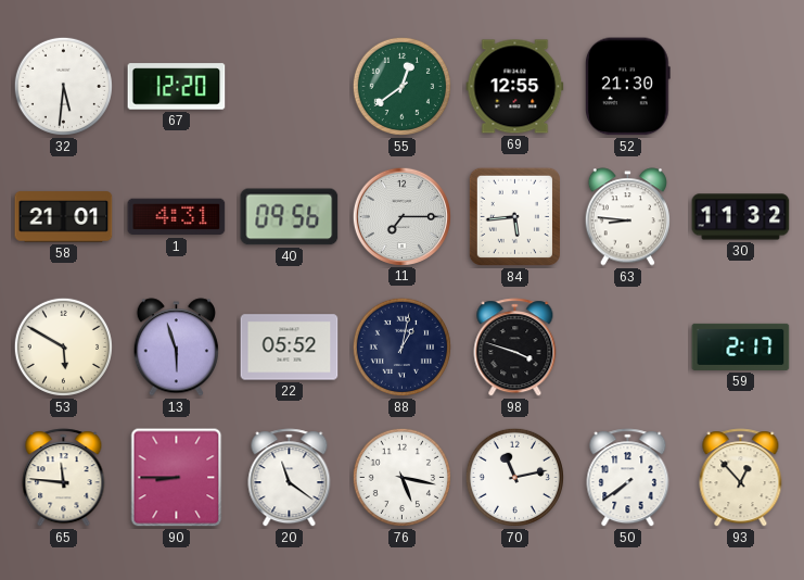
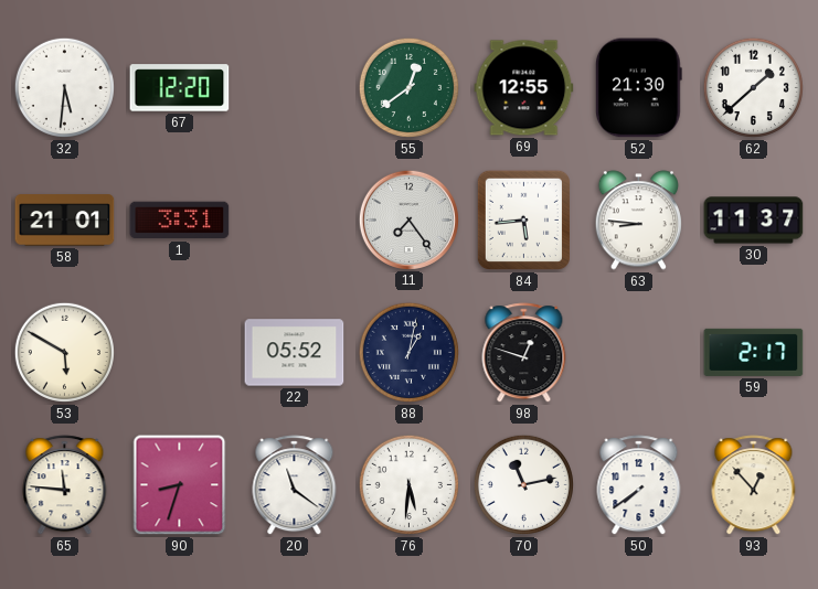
62: none -> 1:38
1: 4:31 -> 3:31
40: 09:56 -> none
11: 7:15 -> 7:24
30: 11:32 -> 11:37
13: 5:57 -> none
98: 3:48 -> 12:48
90: 8:45 -> 8:33
76: 5:17 -> 5:31
